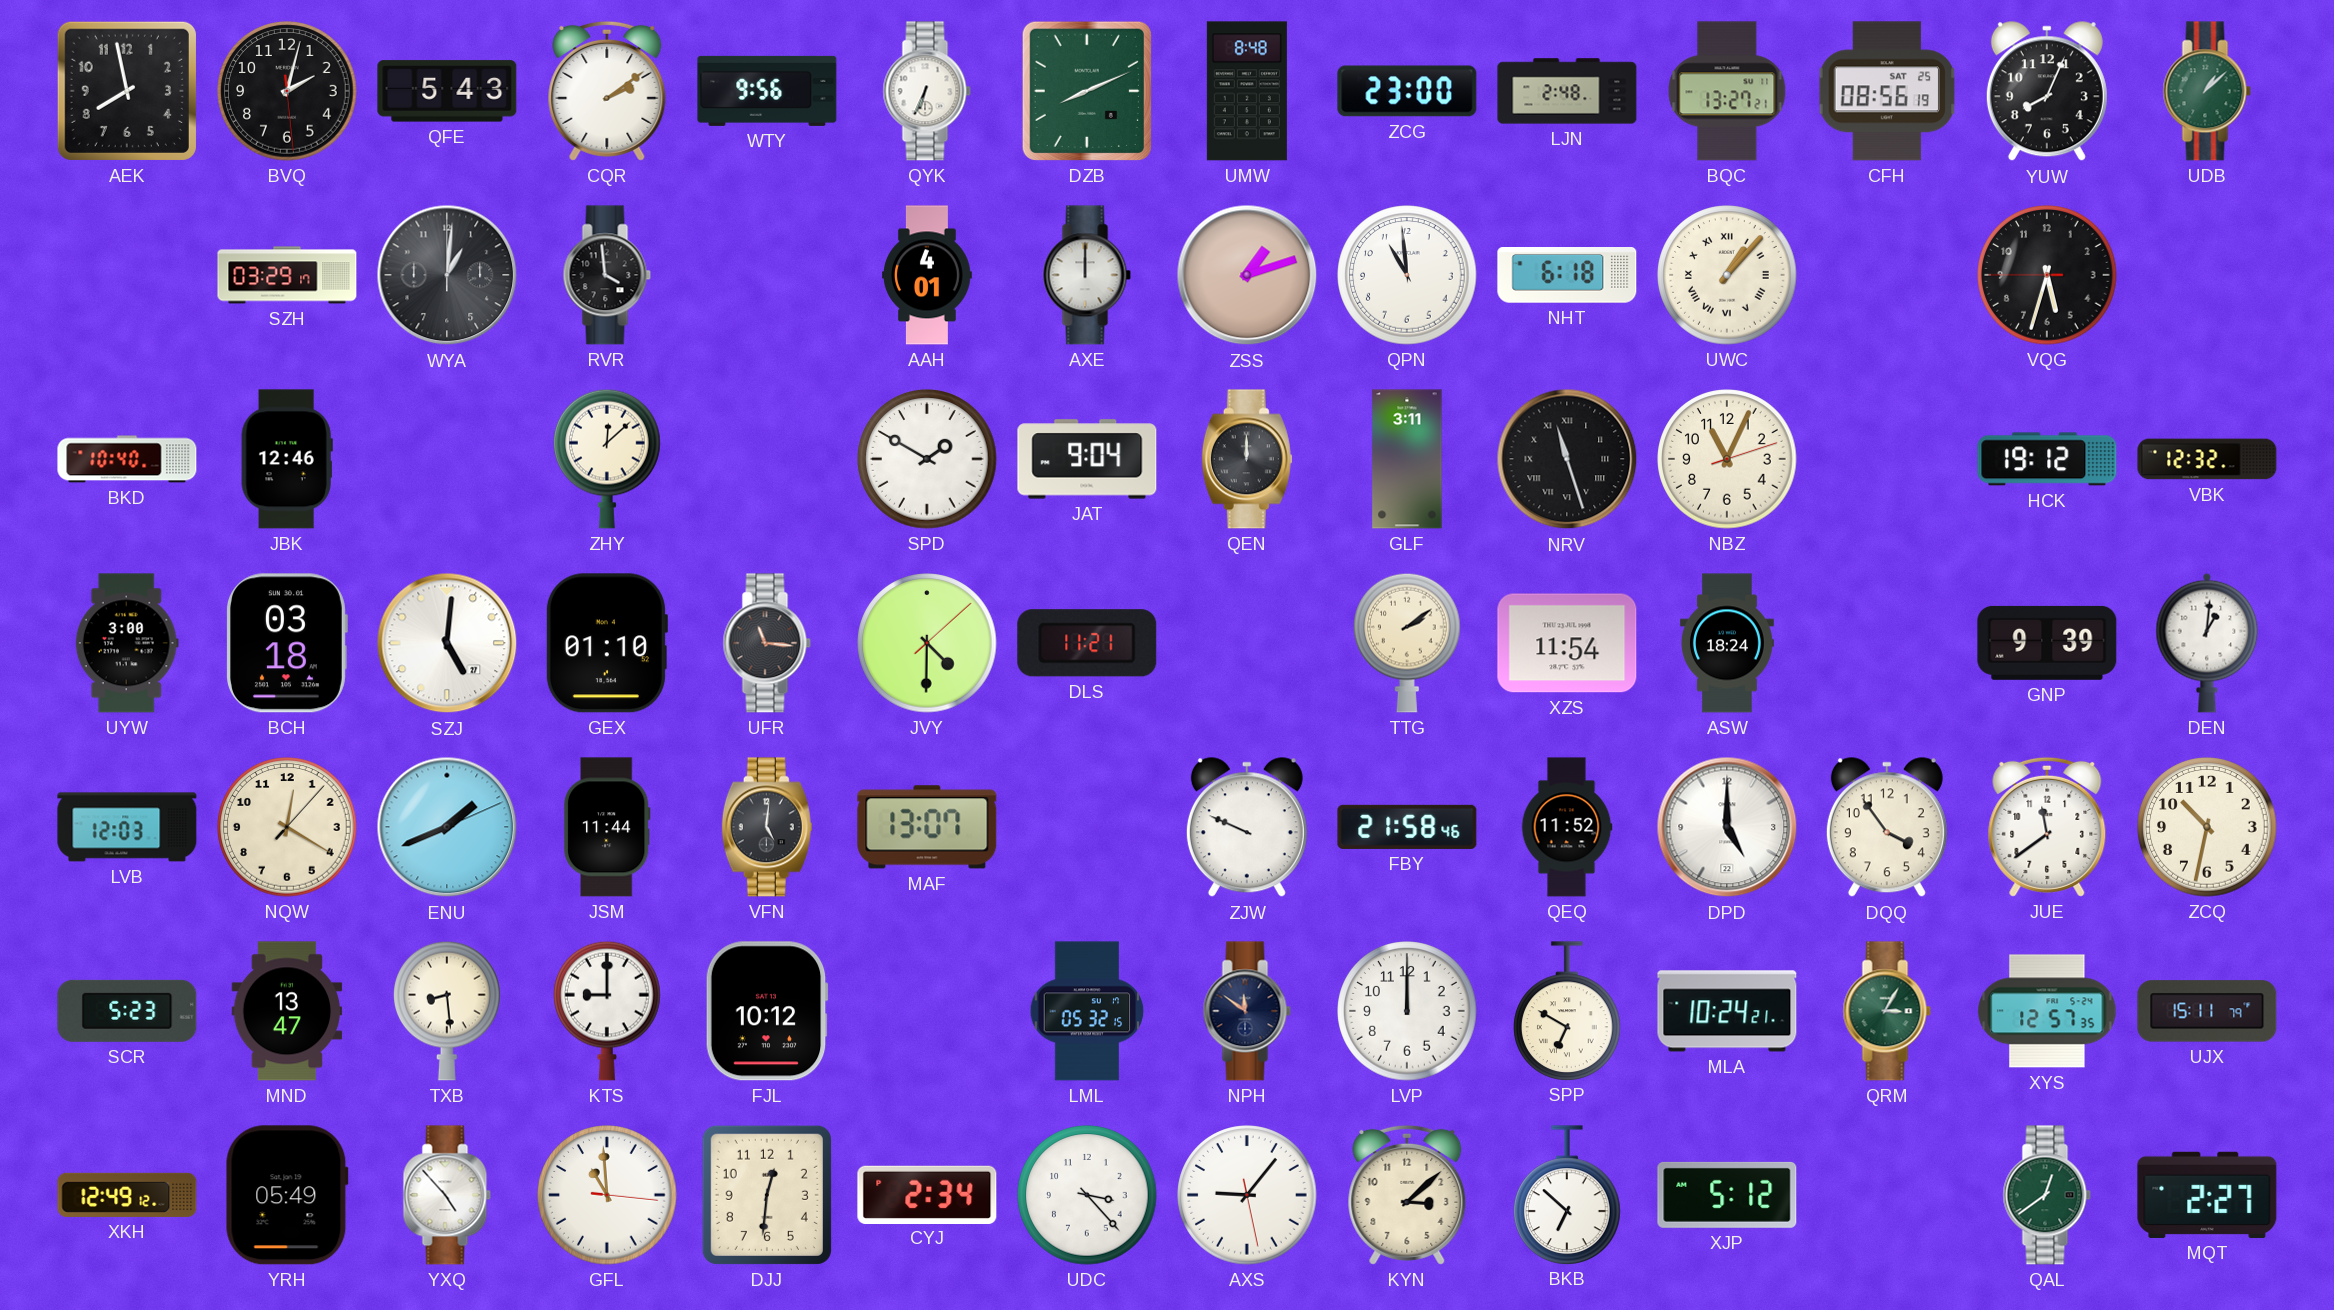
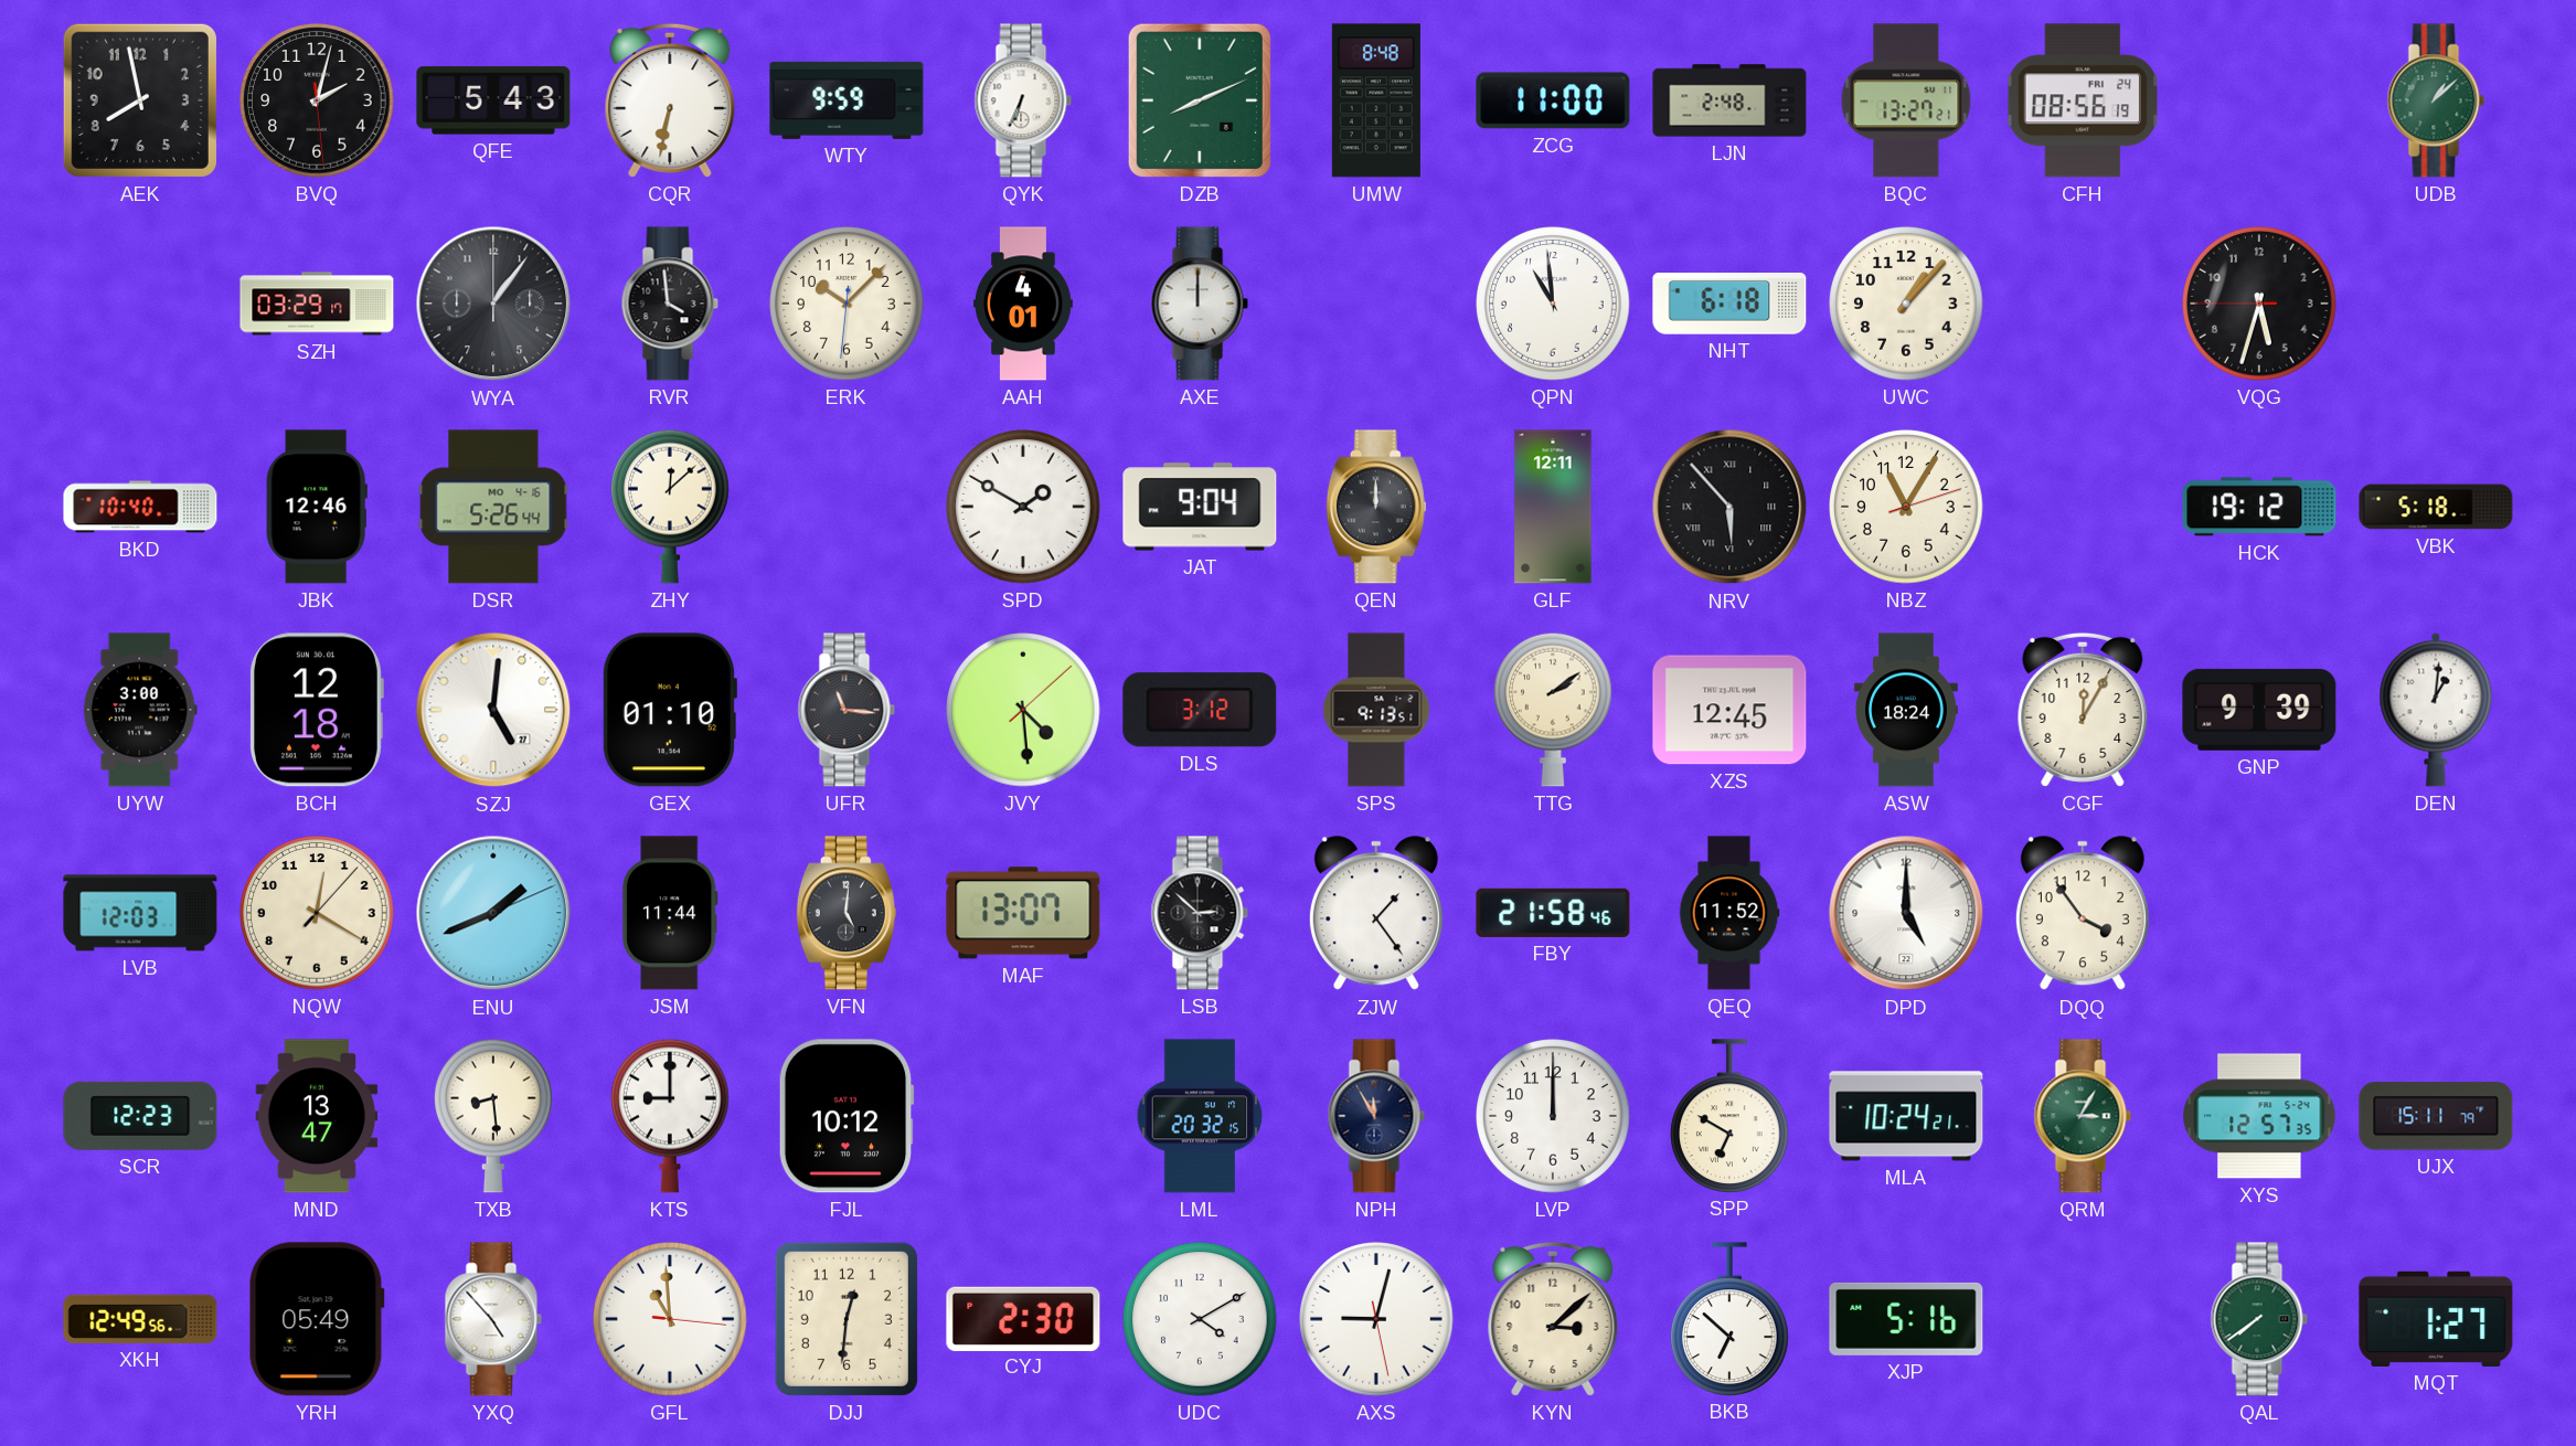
CQR: 2:09 -> 6:32
WTY: 9:56 -> 9:59
ZCG: 23:00 -> 11:00
CFH date: SAT 25 -> FRI 24
YUW: 8:04 -> none
WYA: 1:01 -> 1:06
ERK: none -> 10:07
ZSS: 1:12 -> none
UWC numerals: Roman -> Arabic
DSR: none -> 5:26
GLF: 3:11 -> 12:11
NRV: 11:27 -> 5:53
NBZ: 11:04 -> 11:05
VBK: 12:32 -> 5:18
BCH: 03:18 -> 12:18
JVY: 4:30 -> 4:29
DLS: 11:21 -> 3:12
SPS: none -> 9:13
XZS: 11:54 -> 12:45
CGF: none -> 12:05
LSB: none -> 2:52
ZJW: 9:49 -> 1:24
JUE: 11:39 -> none
ZCQ: 10:32 -> none
SCR: 5:23 -> 12:23
LML: 05:32 -> 20:32
NPH: 11:51 -> 11:55
XKH: 12:49:12 -> 12:49:56
CYJ: 2:34 -> 2:30
UDC: 3:23 -> 4:10
AXS: 9:06 -> 9:02
XJP: 5:12 -> 5:16
QAL: 12:39 -> 7:39
MQT: 2:27 -> 1:27
